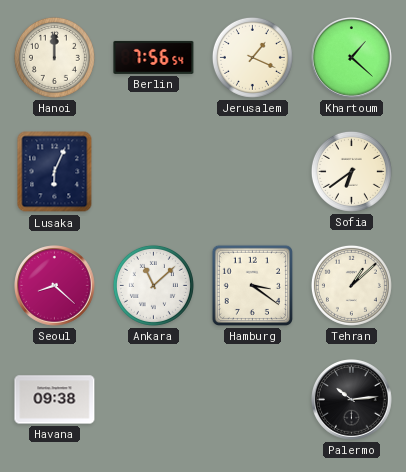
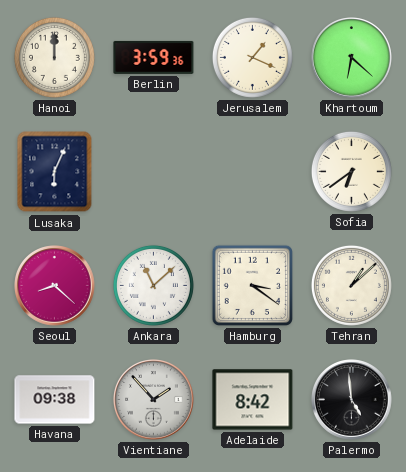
Berlin: 7:56 -> 3:59
Khartoum: 1:22 -> 6:22
Vientiane: none -> 1:53
Adelaide: none -> 8:42
Palermo: 10:14 -> 4:59
